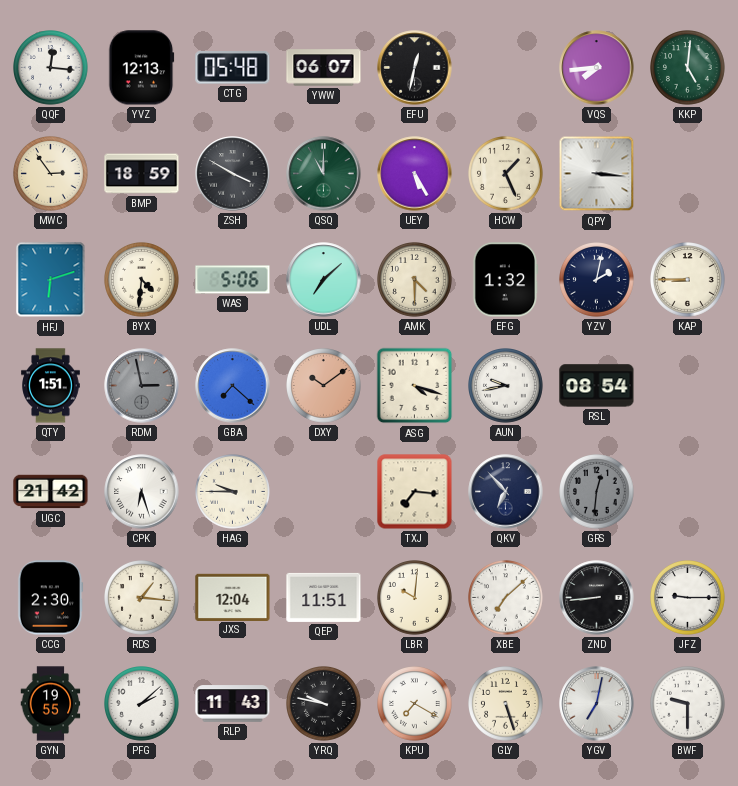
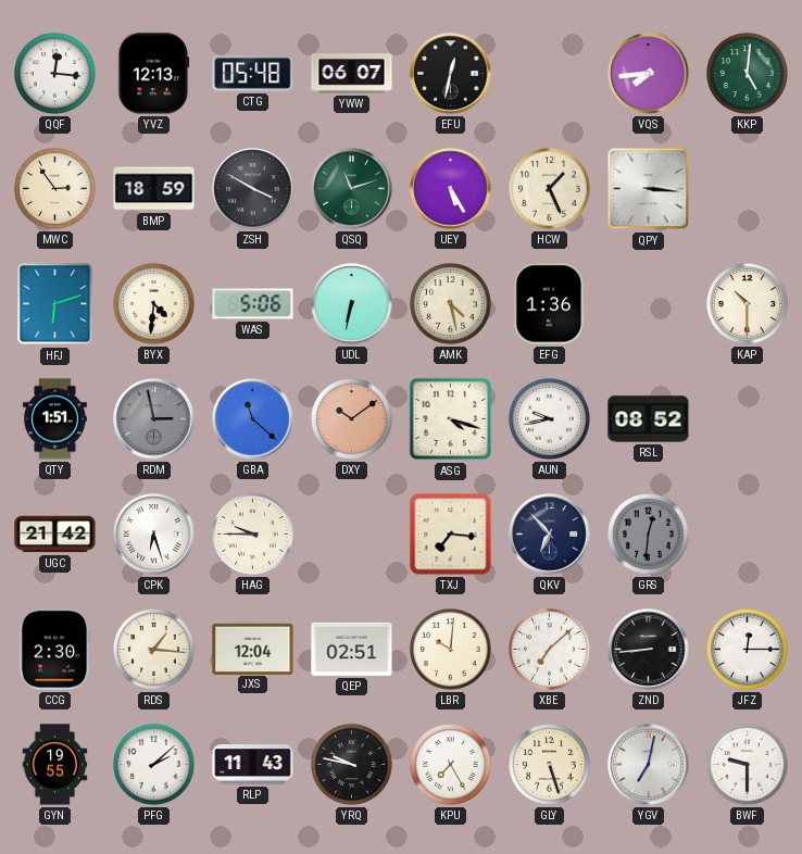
QSQ: 11:00 -> 11:12
UDL: 7:08 -> 6:32
AMK: 4:30 -> 4:28
EFG: 1:32 -> 1:36
YZV: 2:02 -> none
KAP: 8:45 -> 10:30
GBA: 7:22 -> 11:22
RSL: 08:54 -> 08:52
QEP: 11:51 -> 02:51
JFZ: 9:15 -> 12:15
KPU: 7:20 -> 7:25
